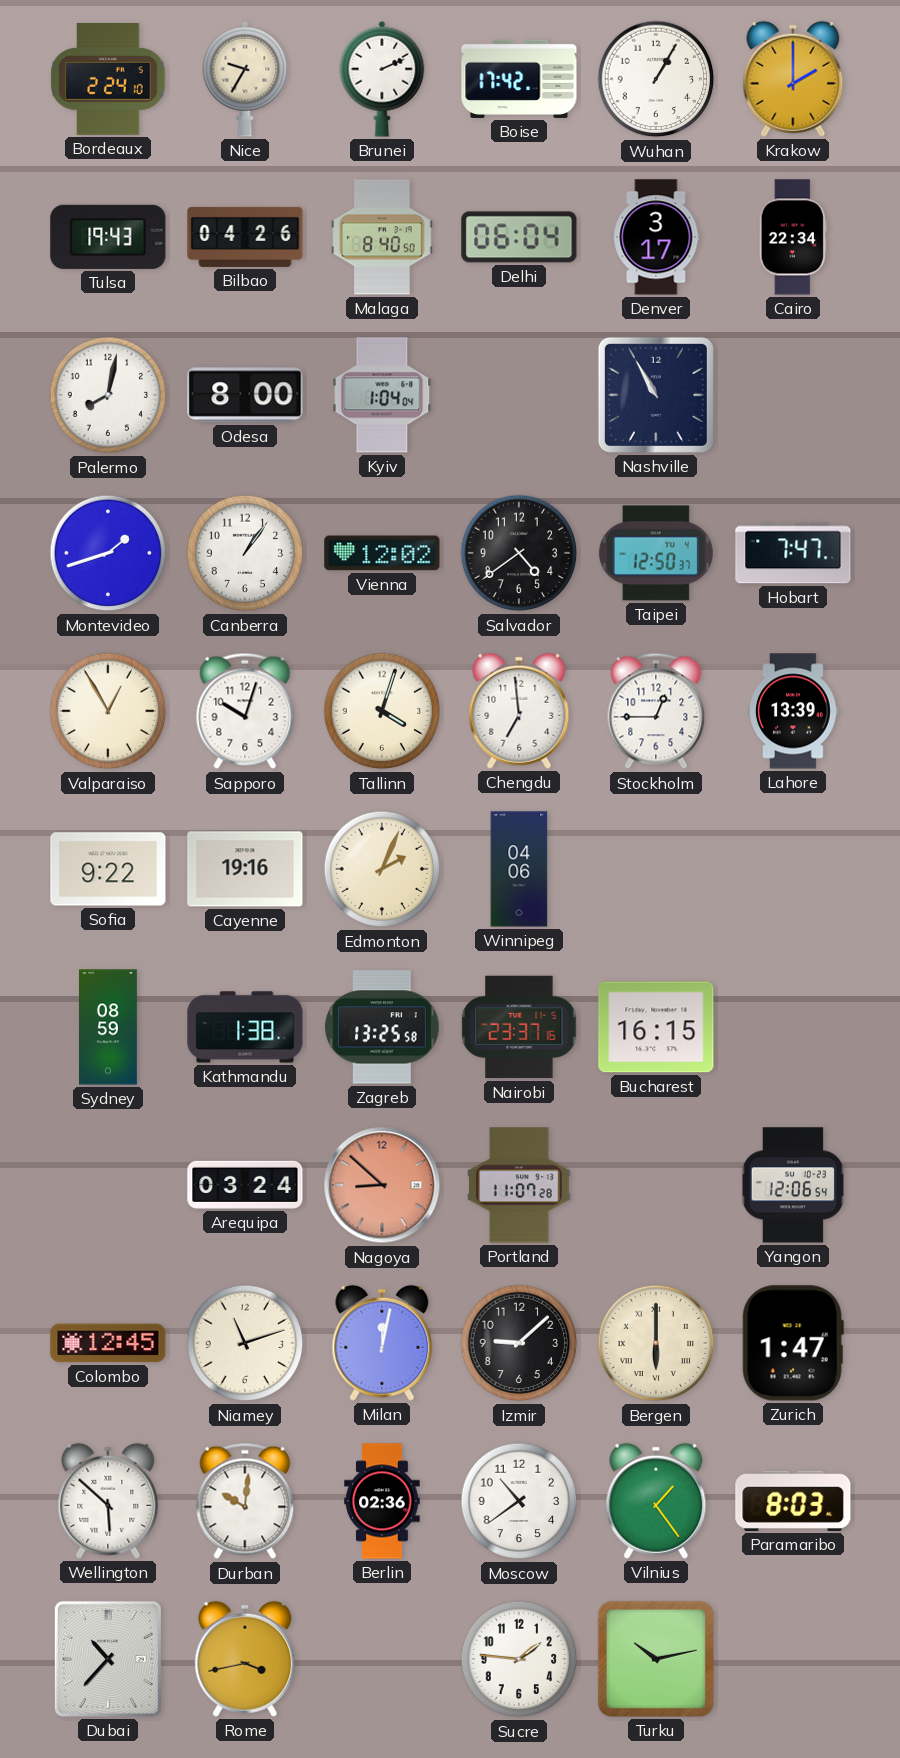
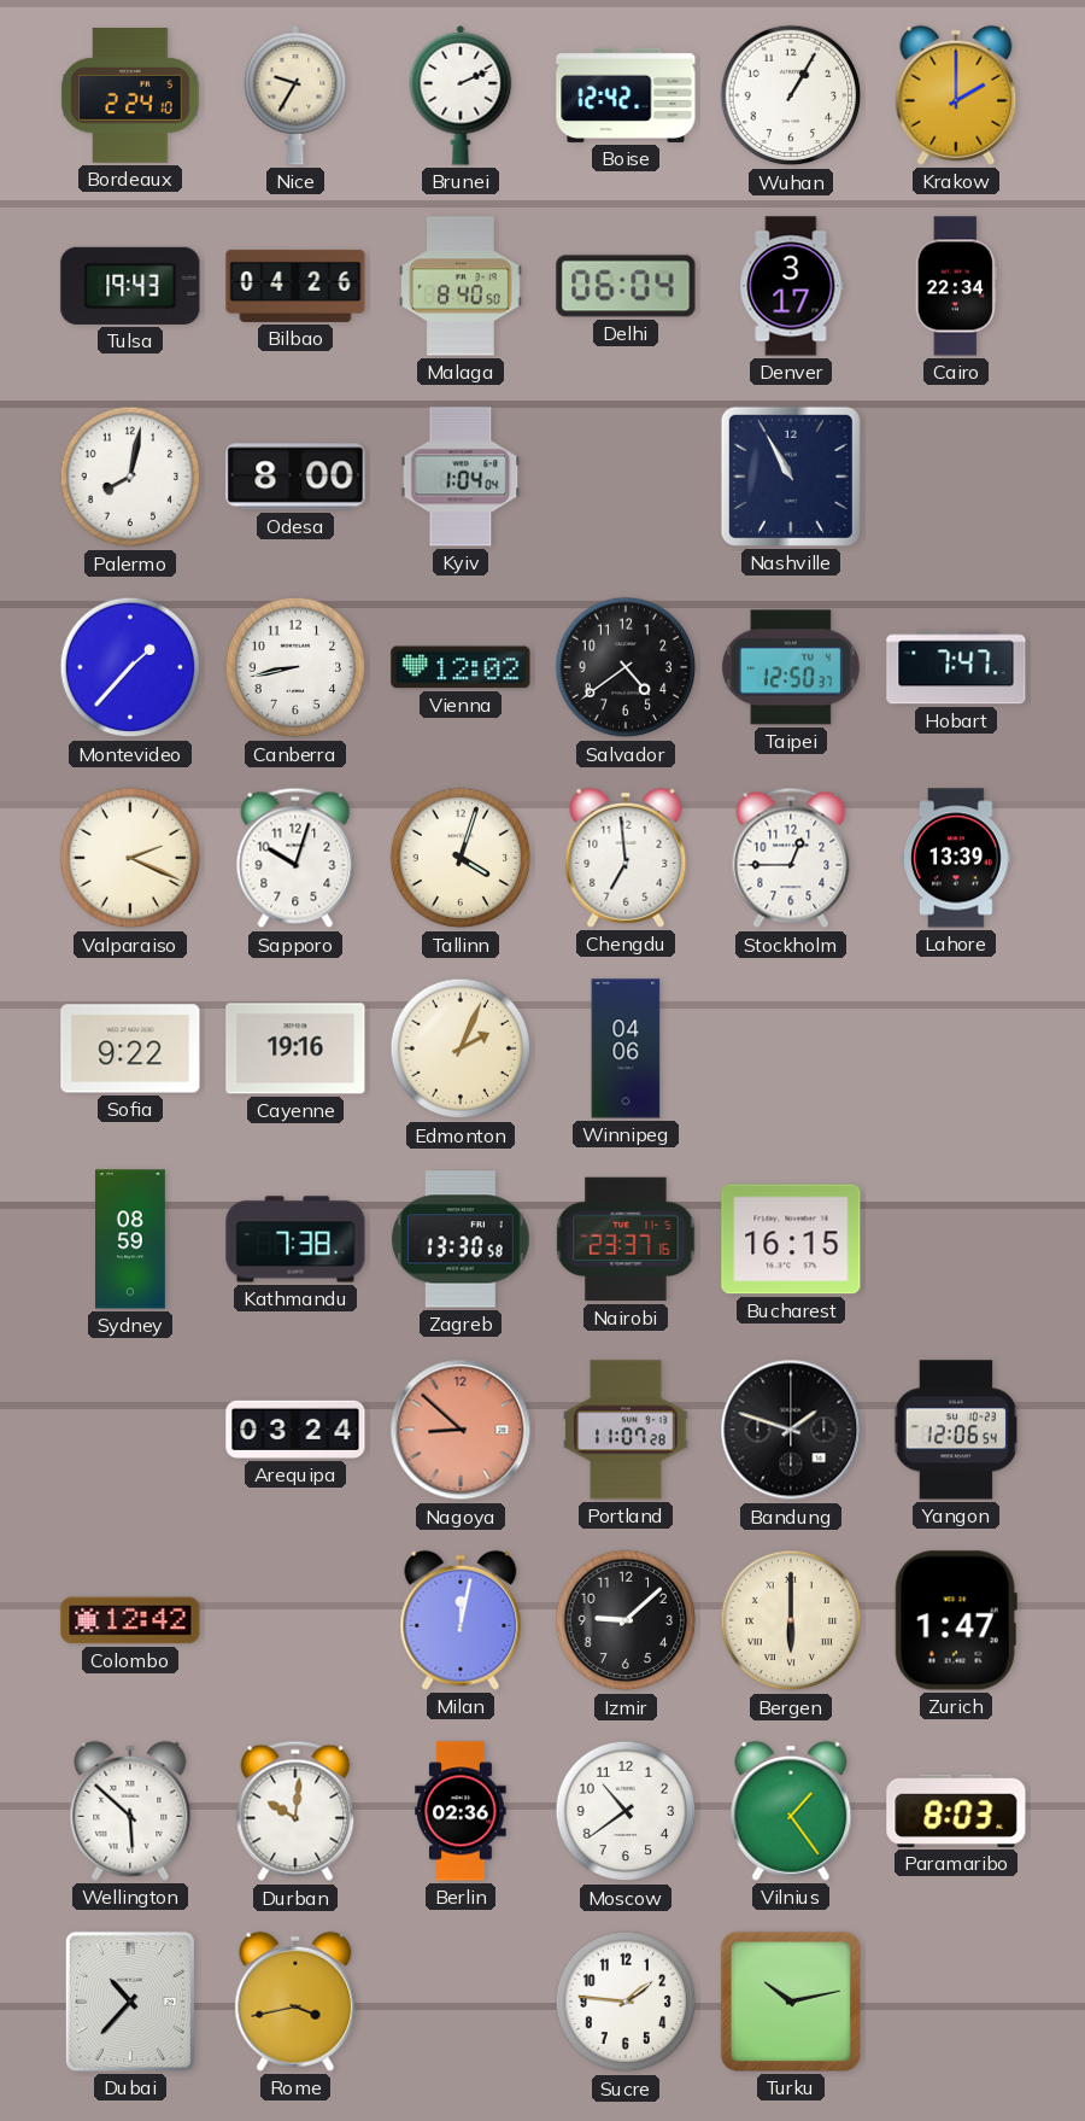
Boise: 17:42 -> 12:42
Montevideo: 1:42 -> 1:37
Canberra: 1:06 -> 8:43
Valparaiso: 12:55 -> 2:19
Kathmandu: 1:38 -> 7:38
Zagreb: 13:25 -> 13:30
Bandung: none -> 1:48
Colombo: 12:45 -> 12:42
Niamey: 11:12 -> none
